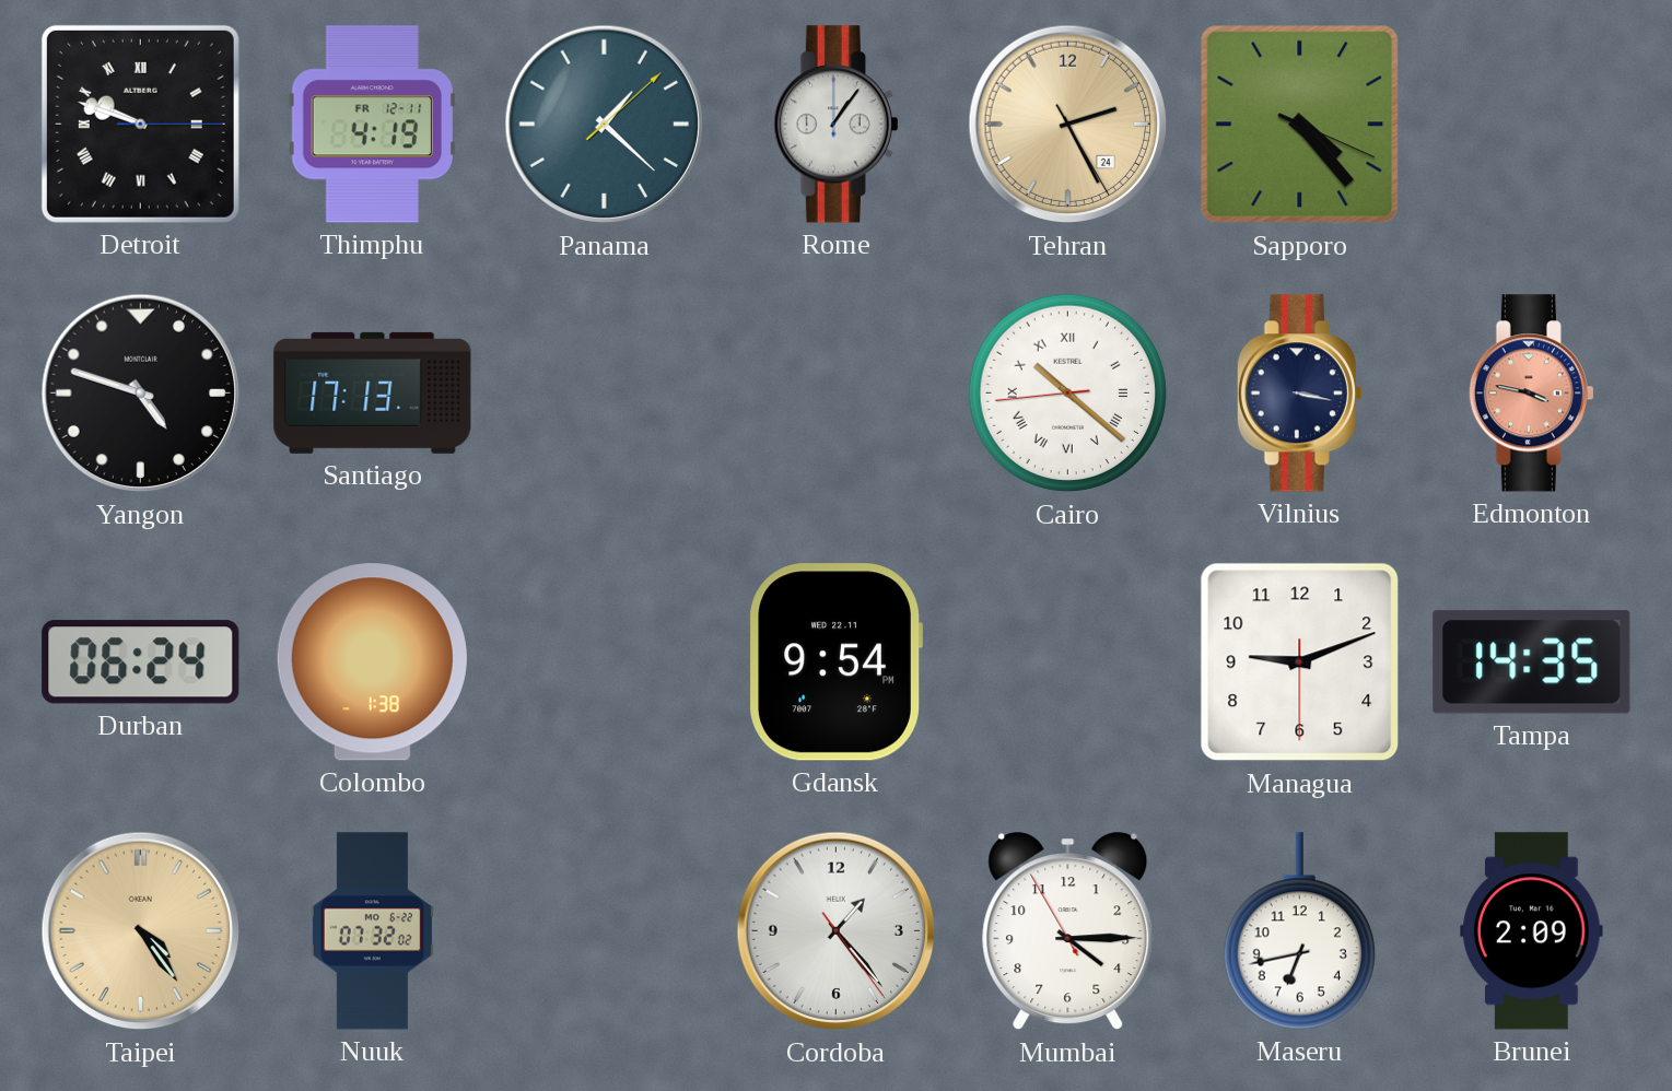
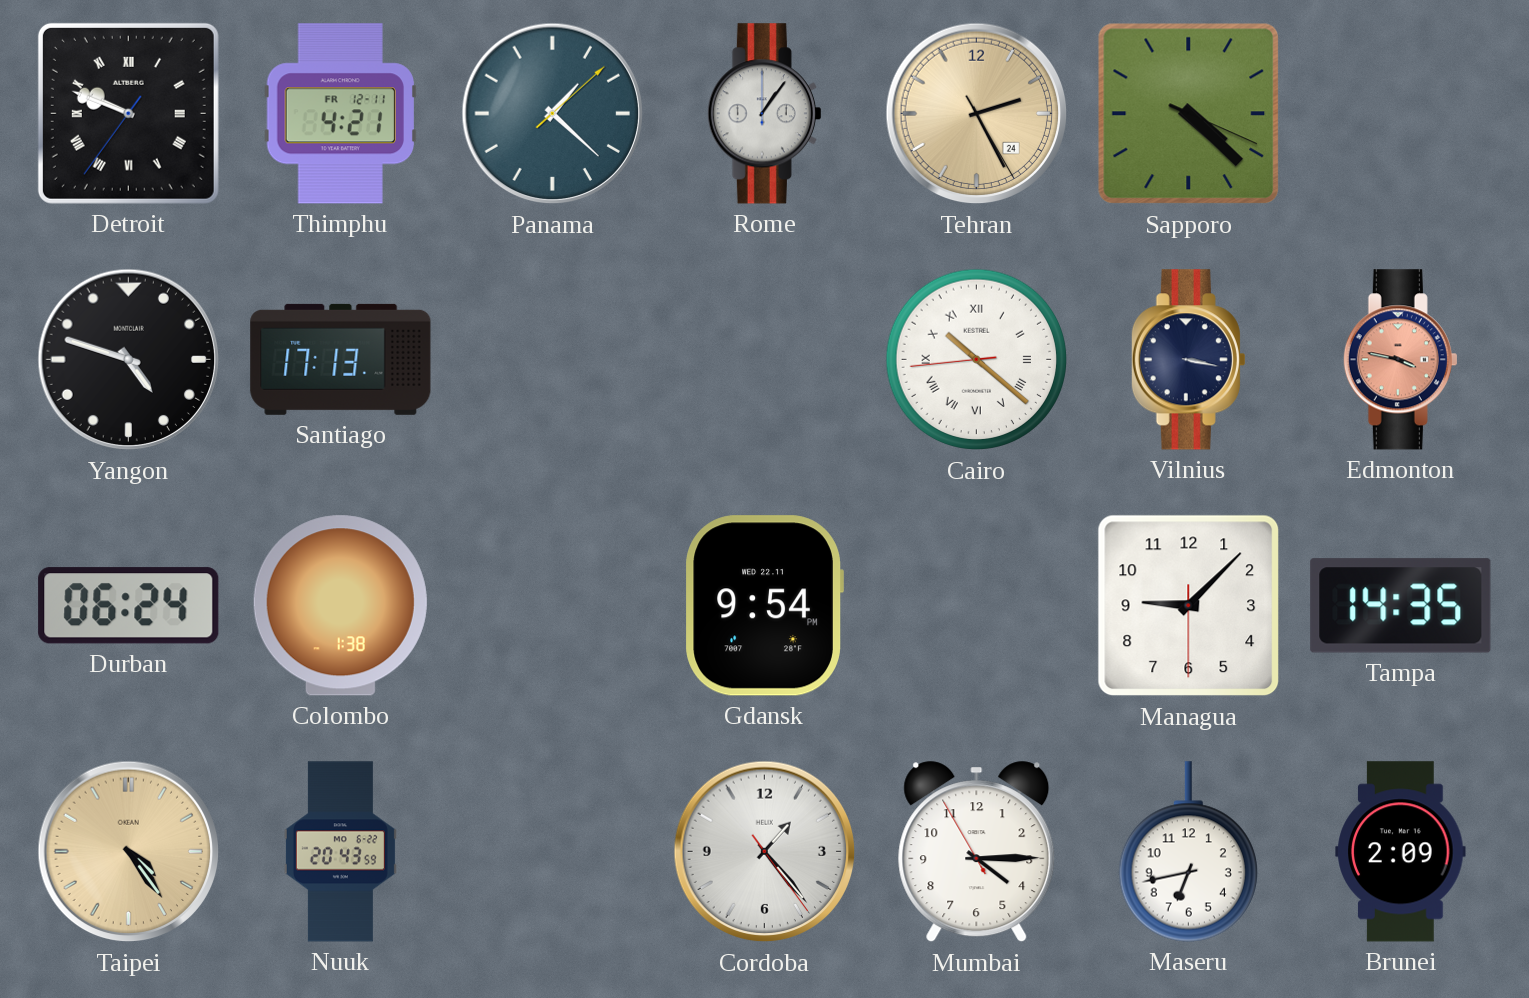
Detroit: 9:48:15 -> 9:48:36
Thimphu: 4:19 -> 4:21
Sapporo: 4:23 -> 4:22
Managua: 9:11 -> 9:07
Nuuk: 07:32 -> 20:43
